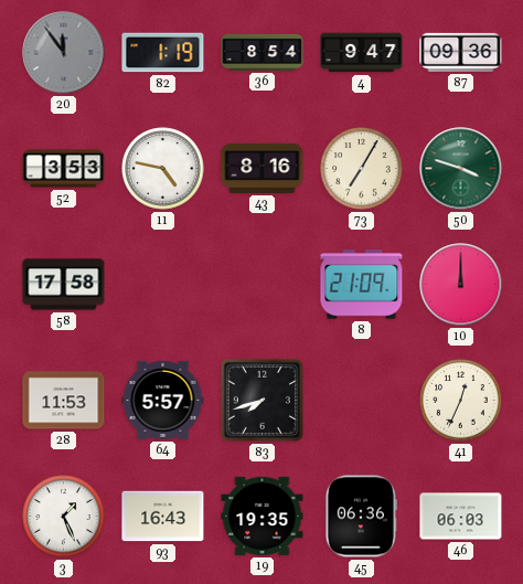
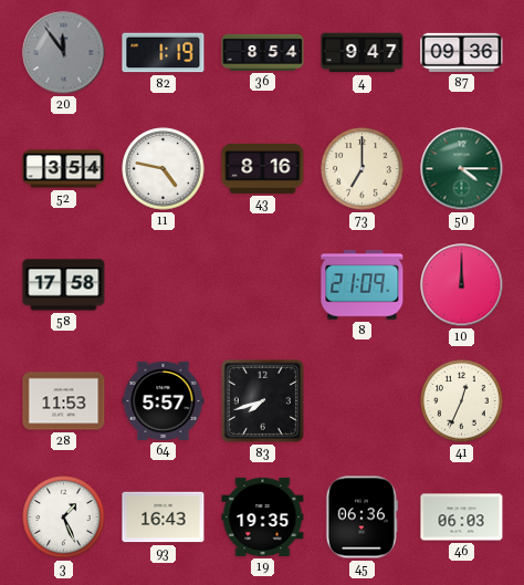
52: 3:53 -> 3:54
73: 7:05 -> 7:00
50: 3:48 -> 4:15
